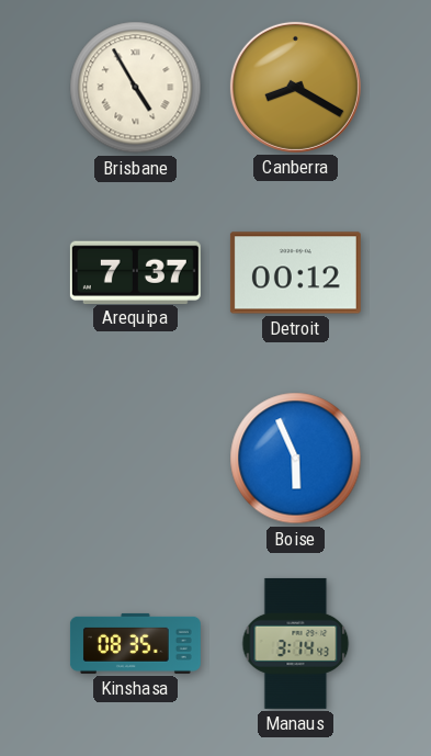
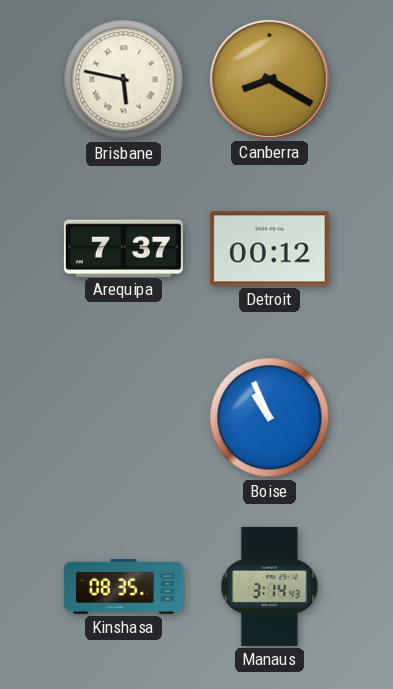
Brisbane: 4:55 -> 5:47
Boise: 5:56 -> 10:56
